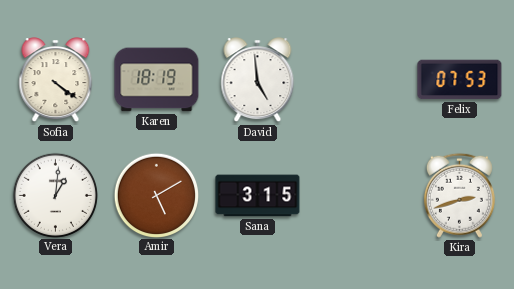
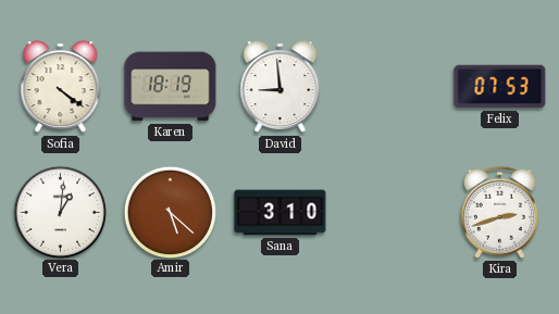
David: 4:59 -> 8:59
Amir: 5:10 -> 5:22
Sana: 3:15 -> 3:10
